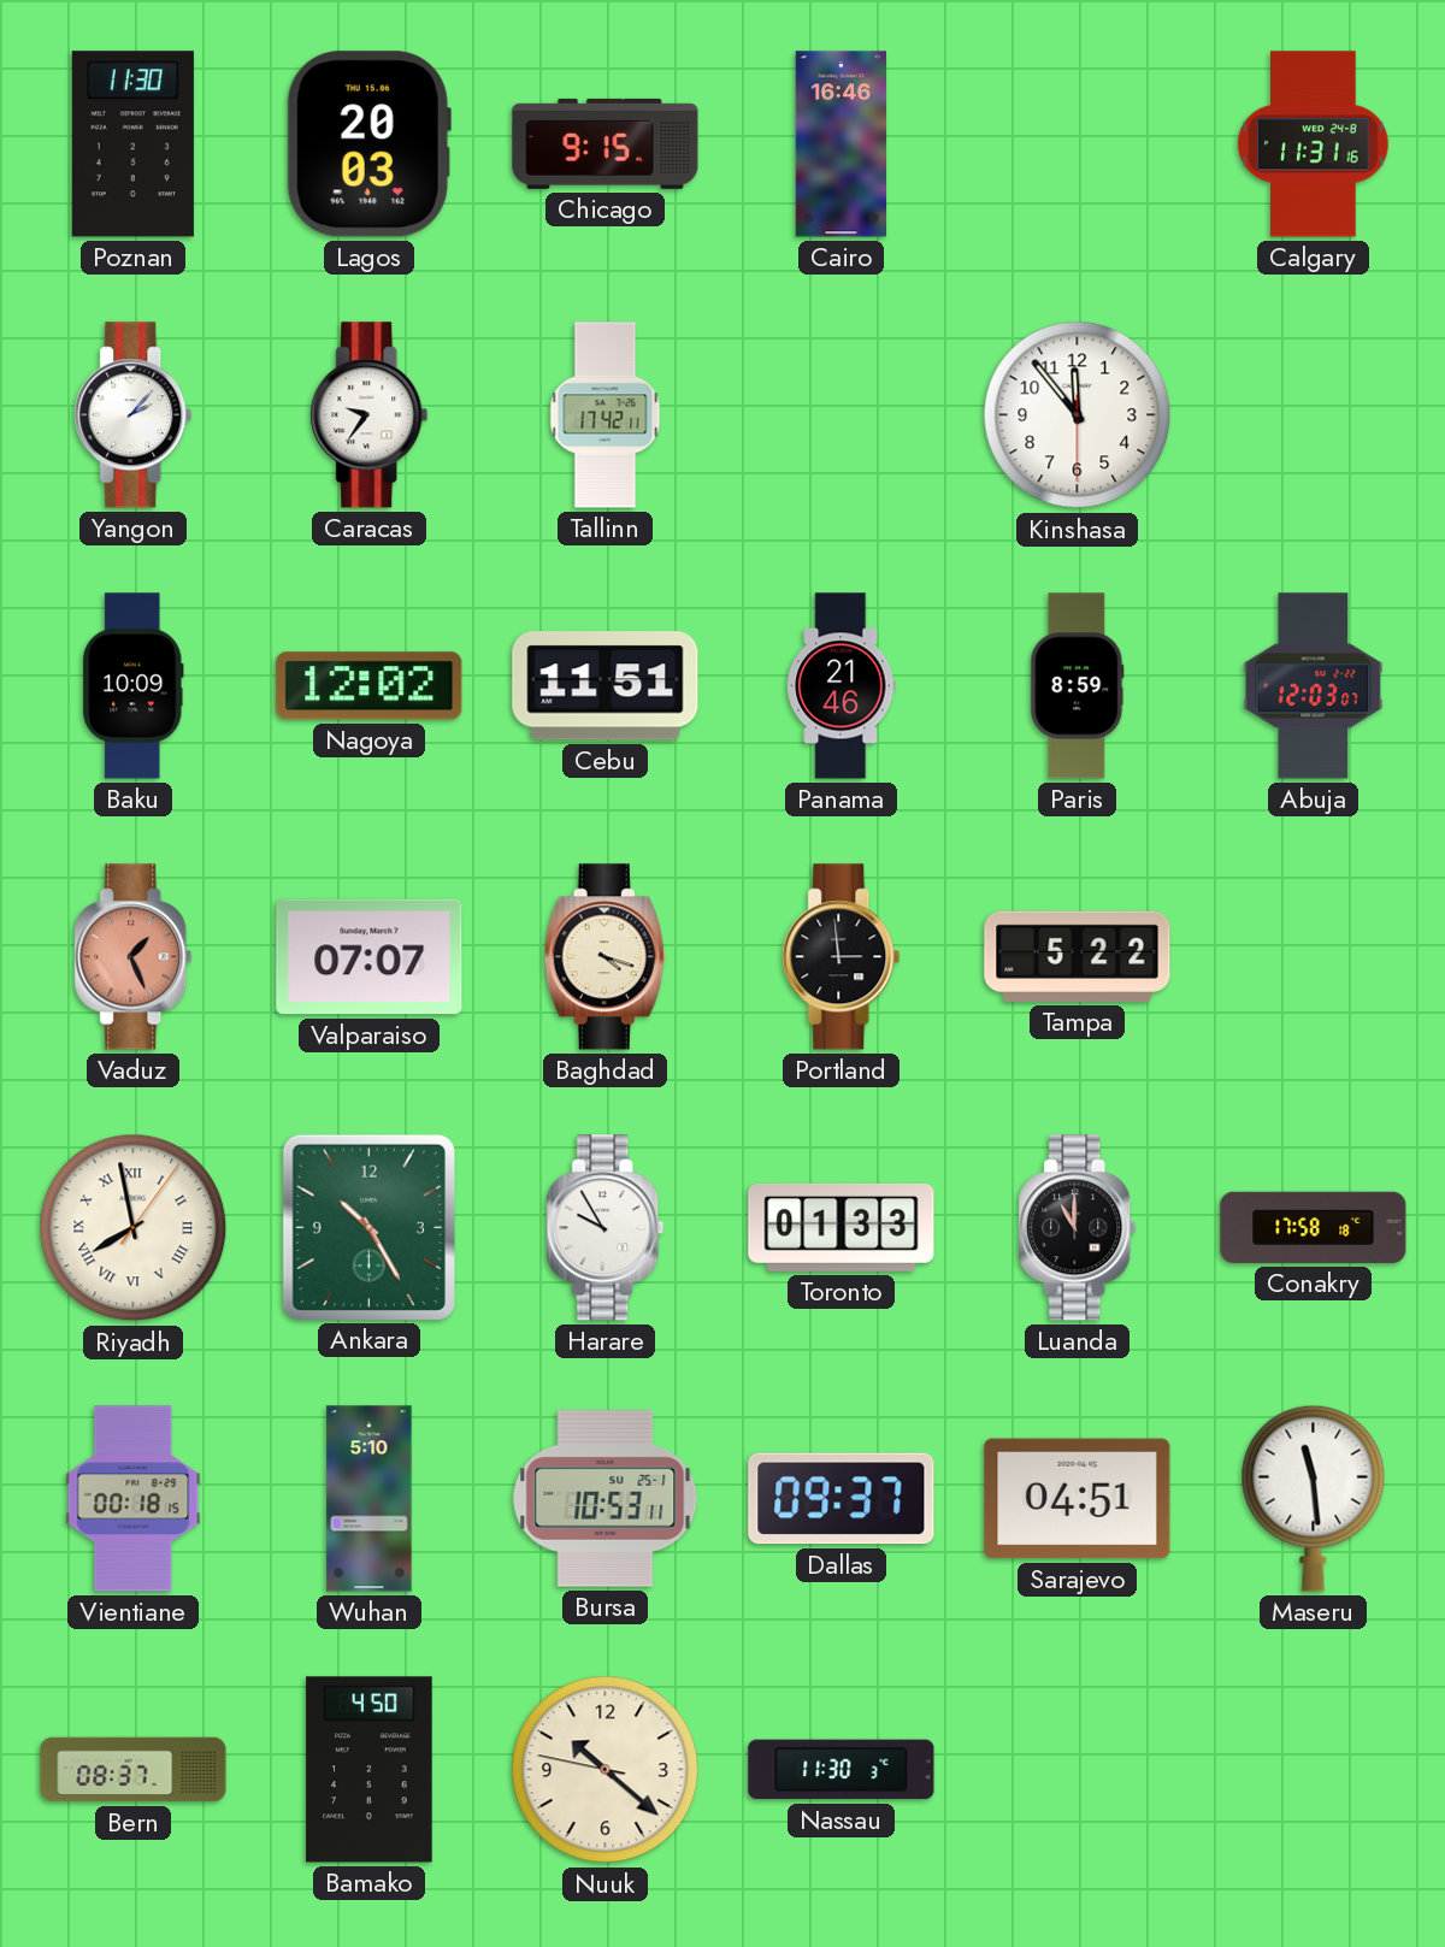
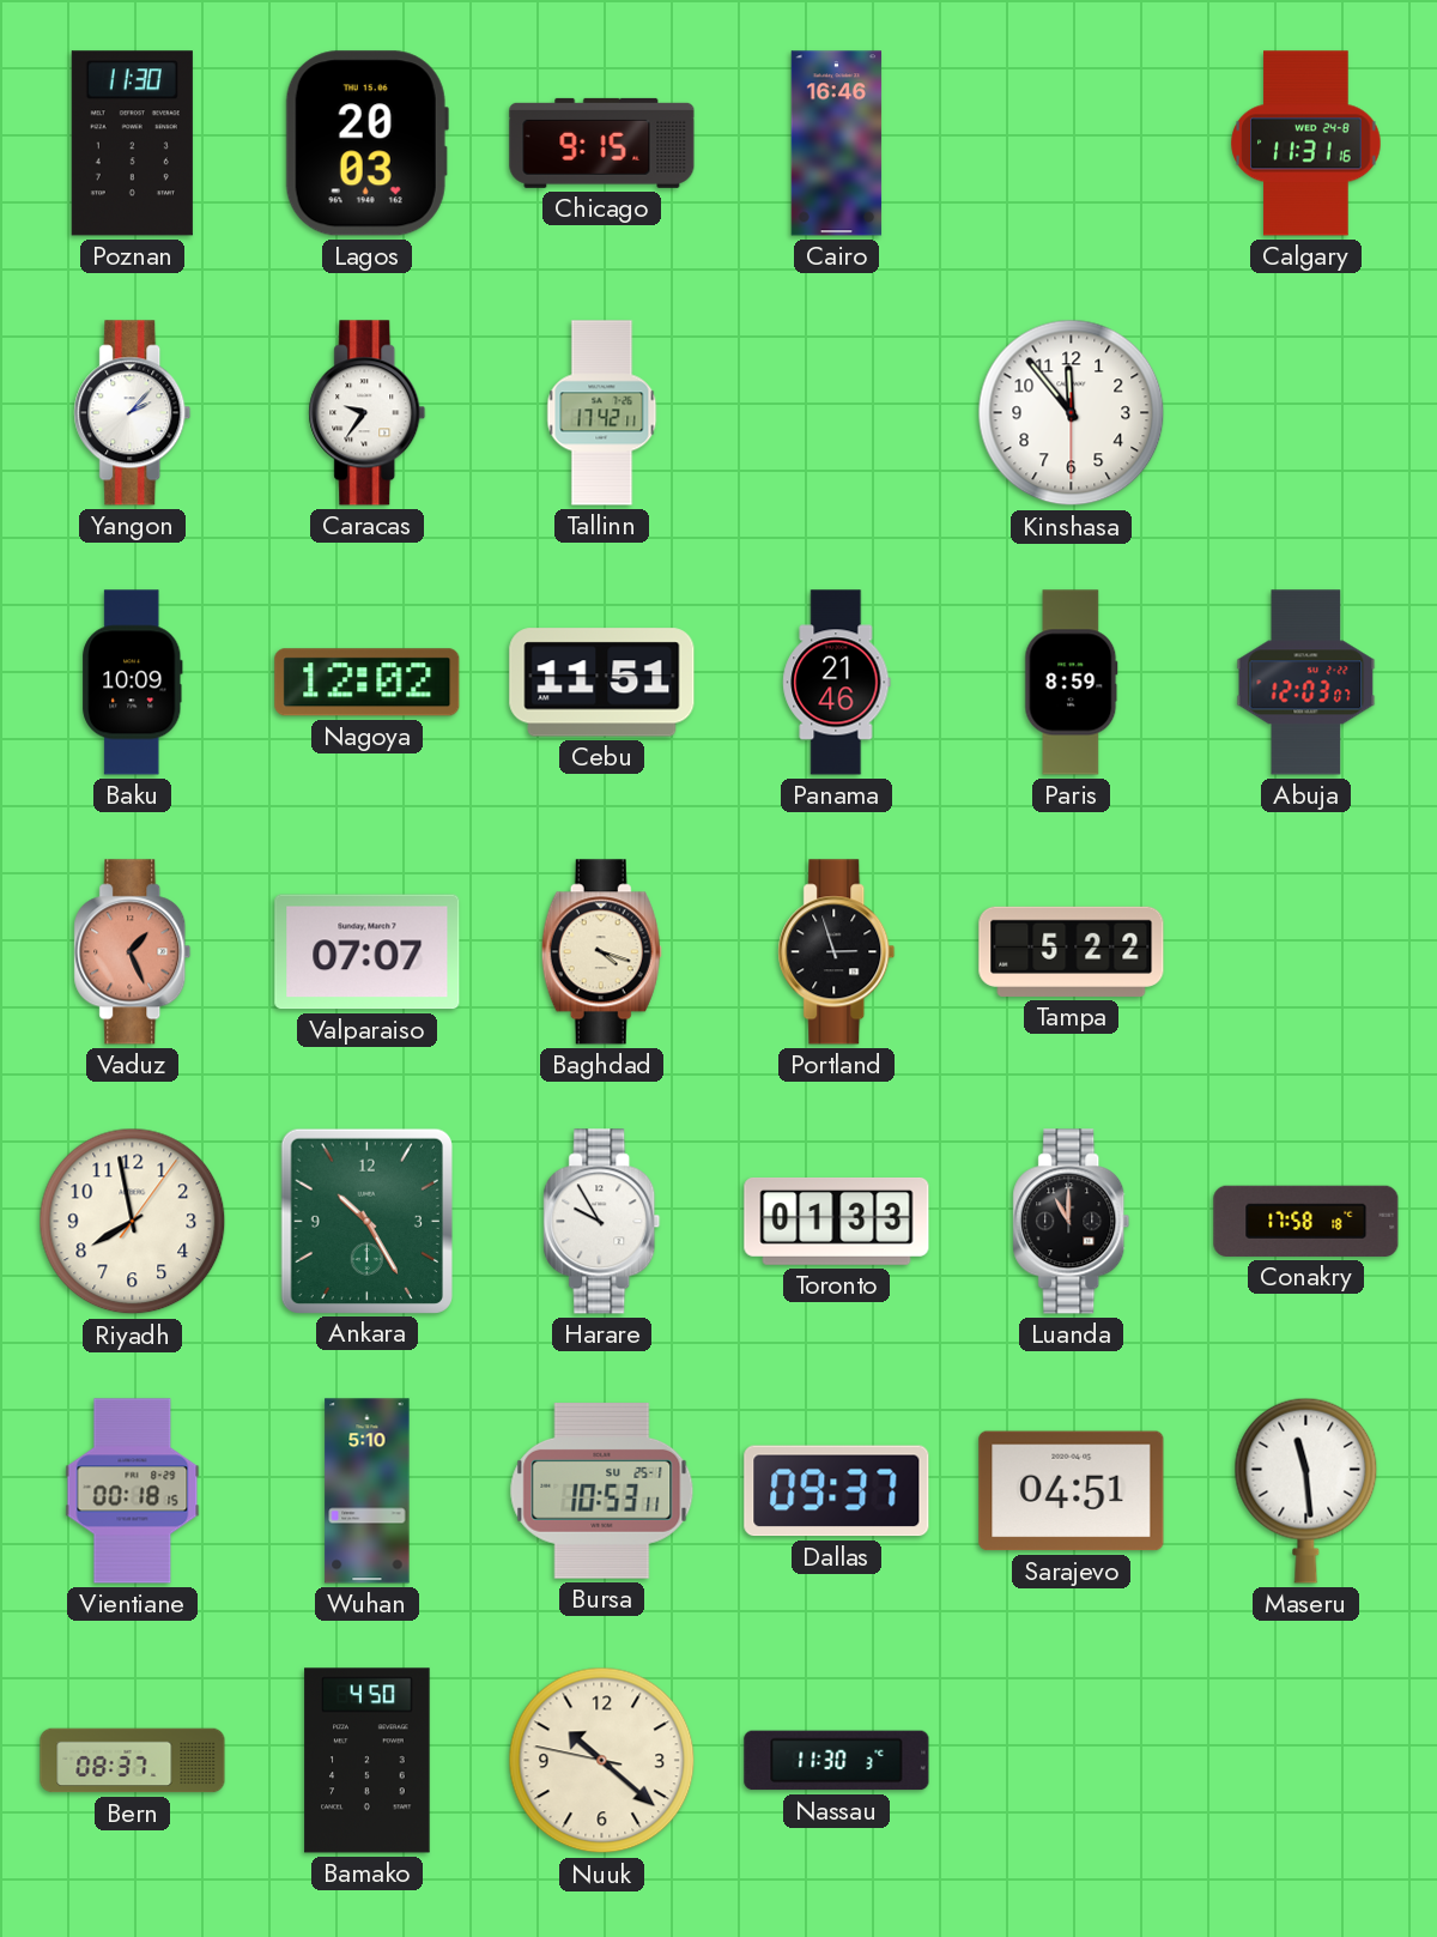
Portland: 2:59 -> 2:57
Riyadh numerals: Roman -> Arabic
